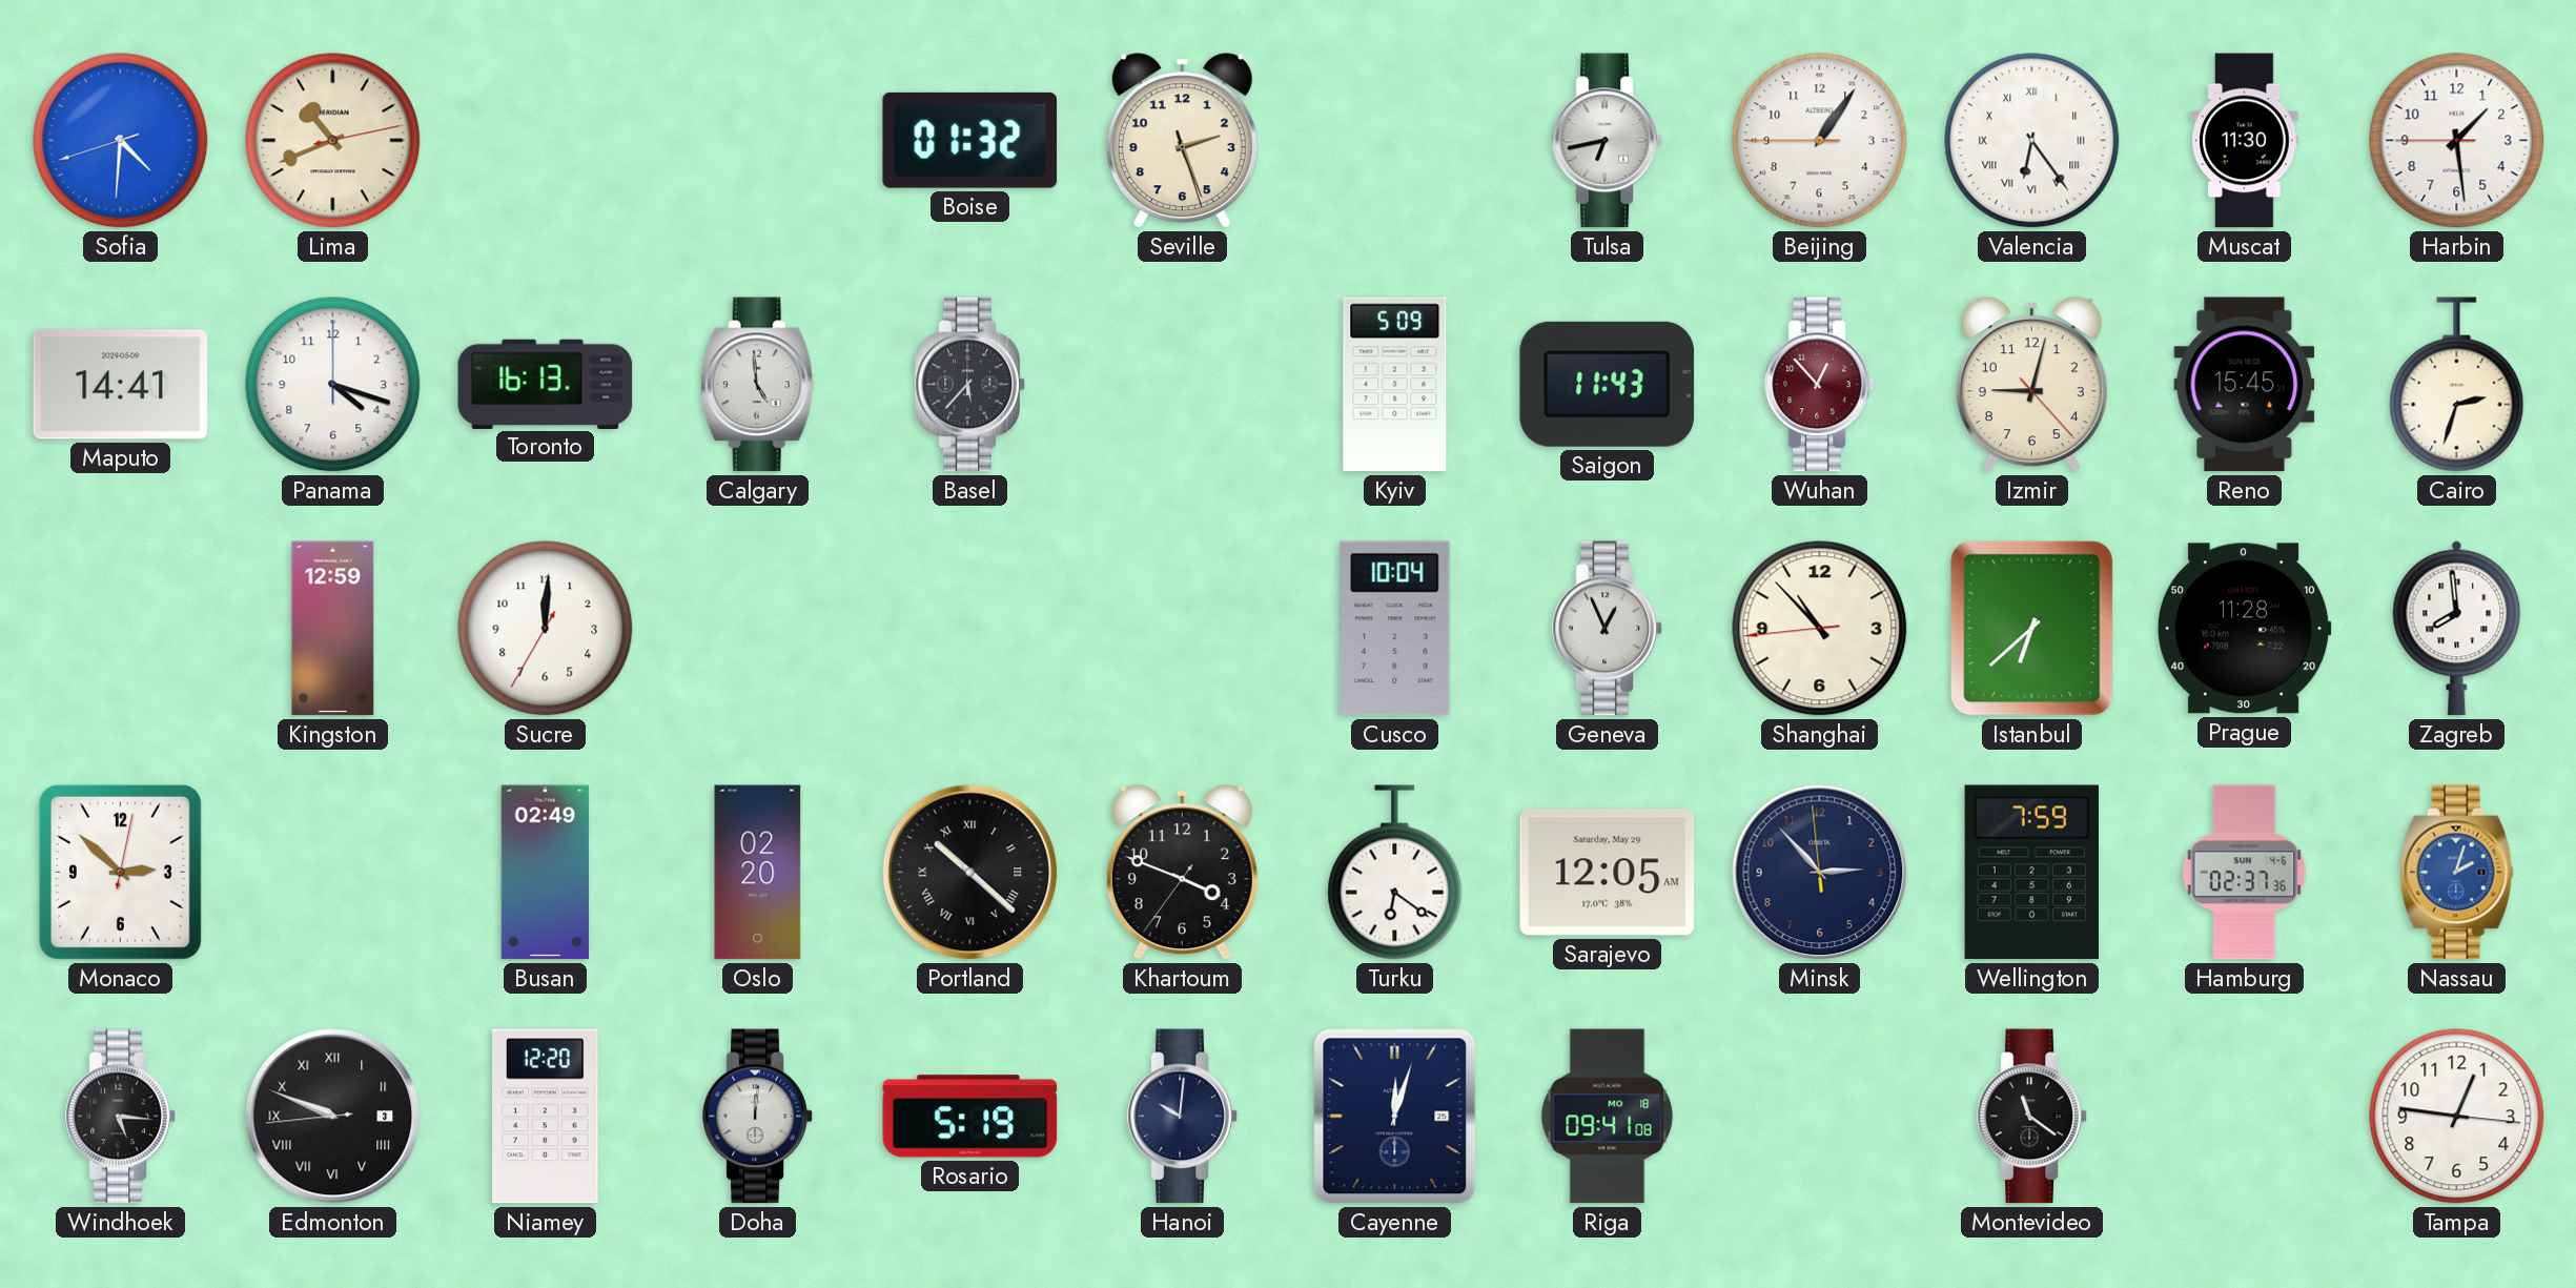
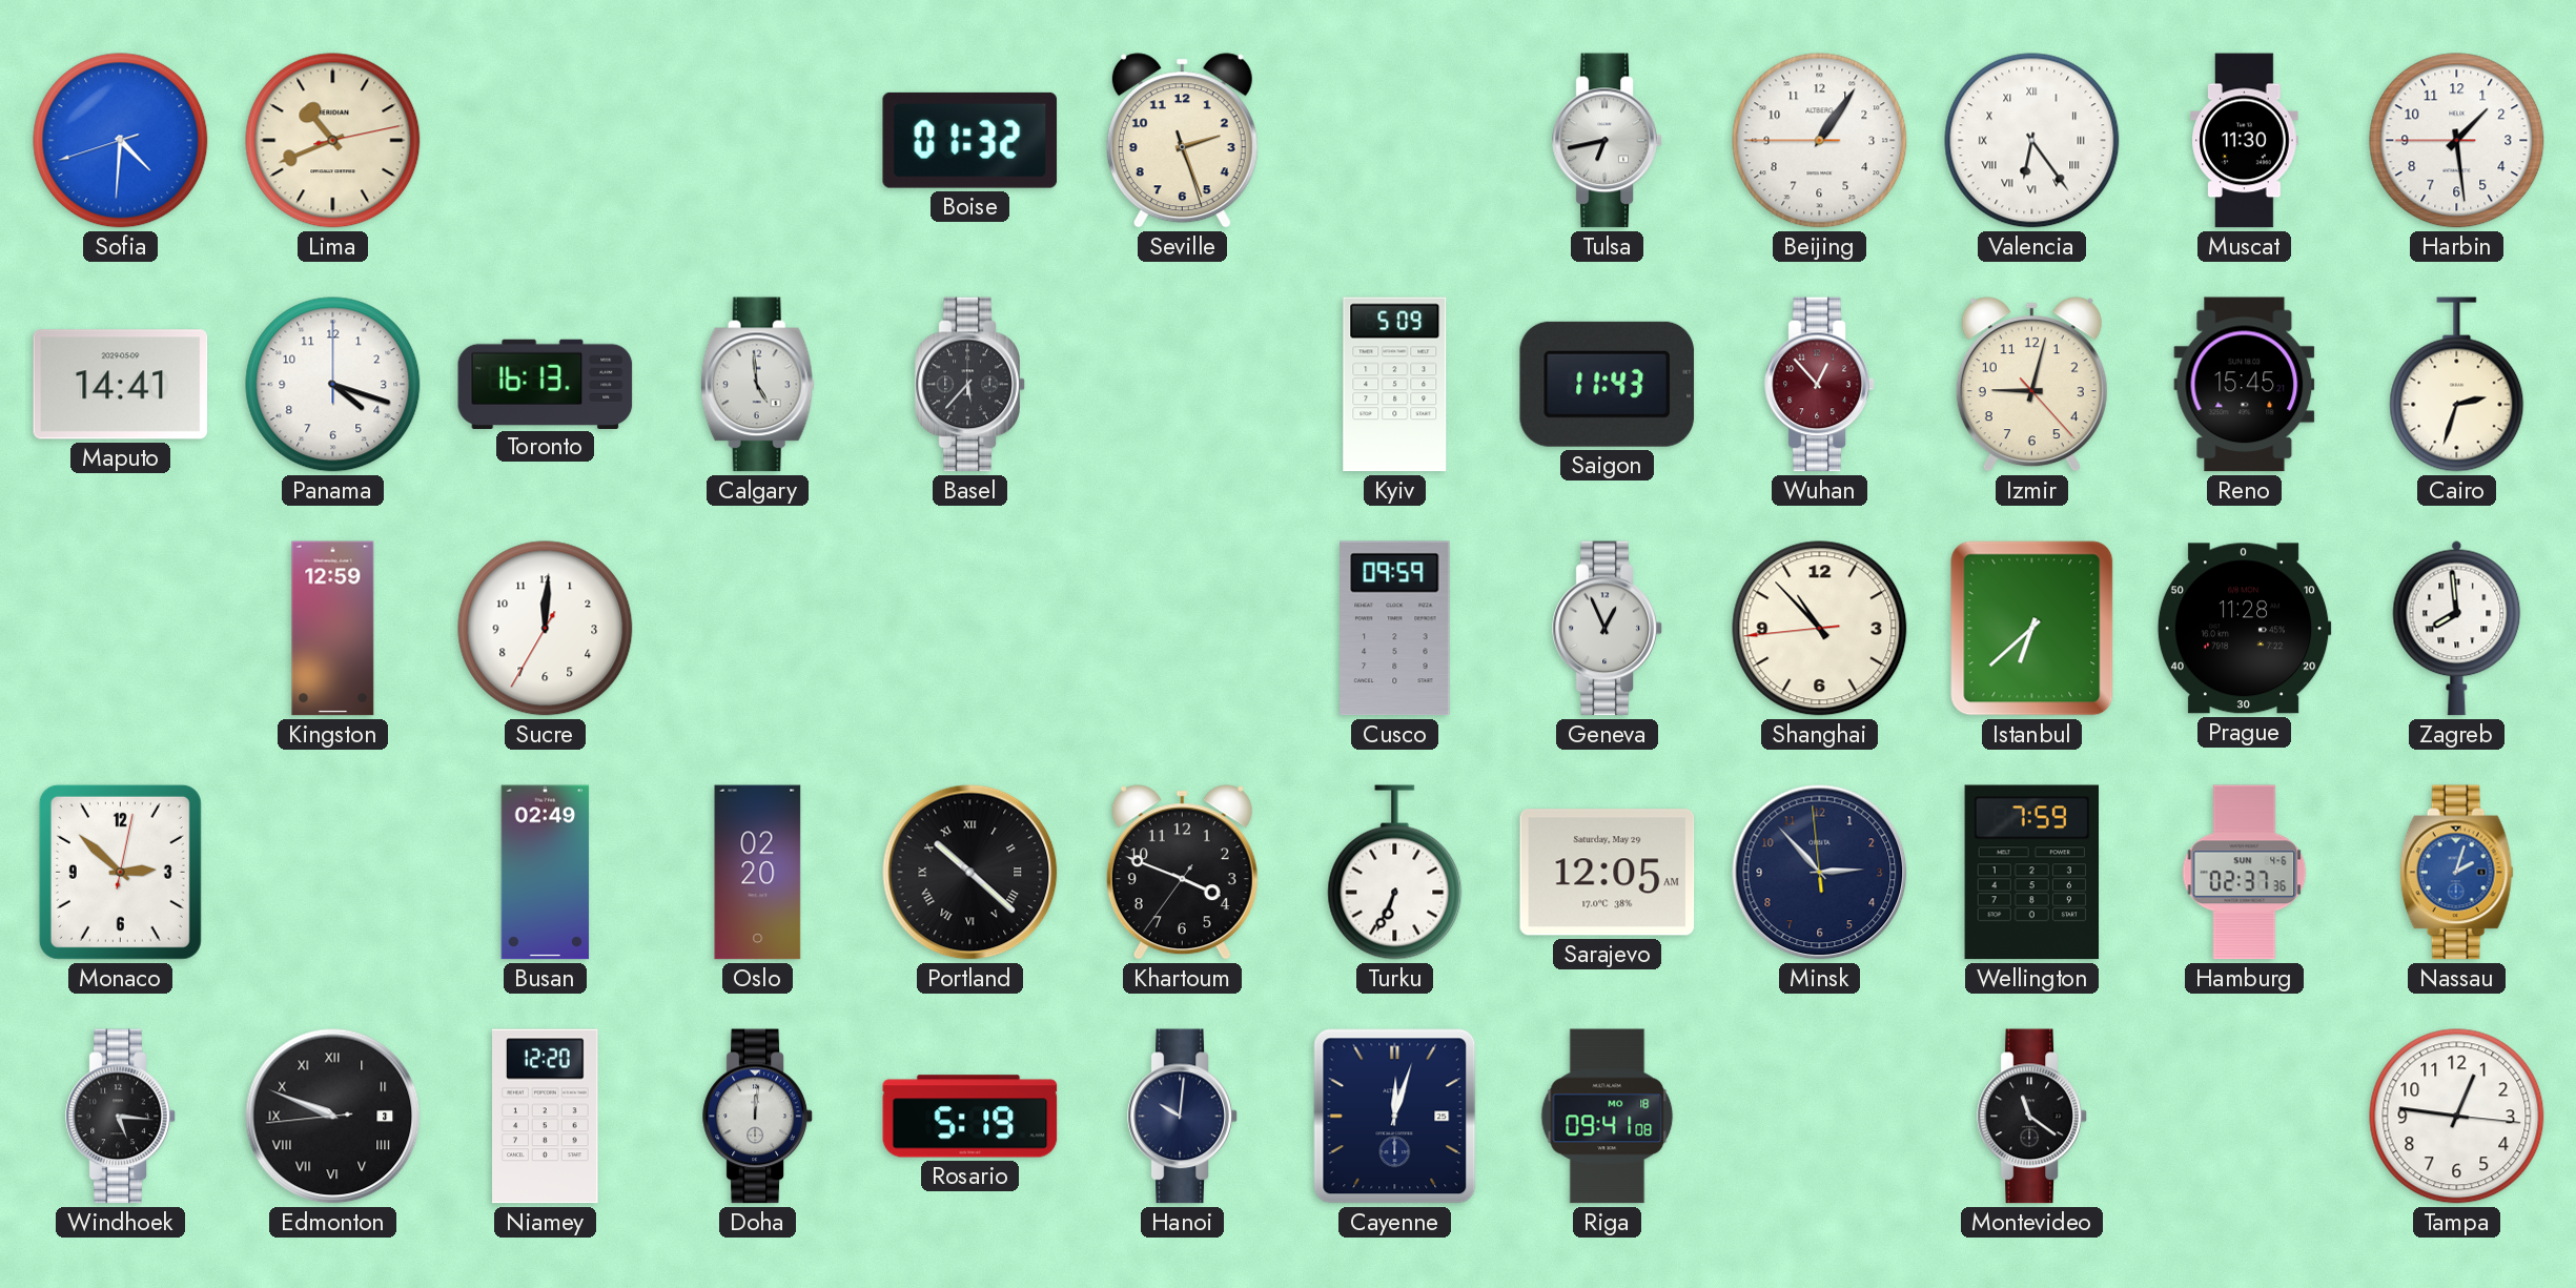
Cusco: 10:04 -> 09:59
Turku: 6:21 -> 6:34
